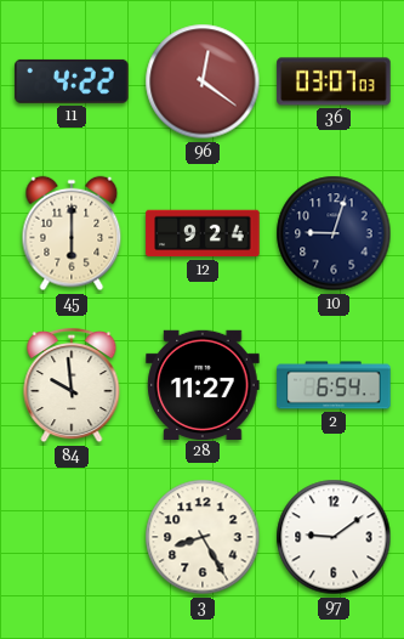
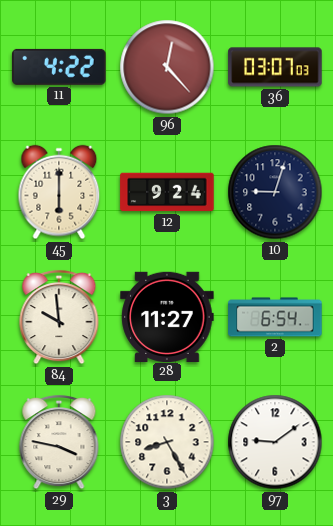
96: 12:21 -> 12:23
29: none -> 3:47
